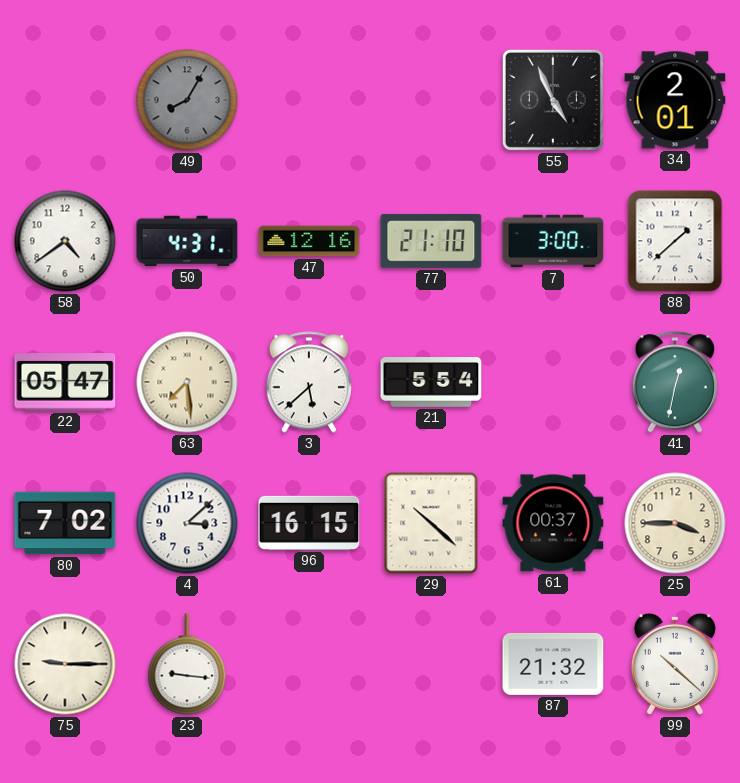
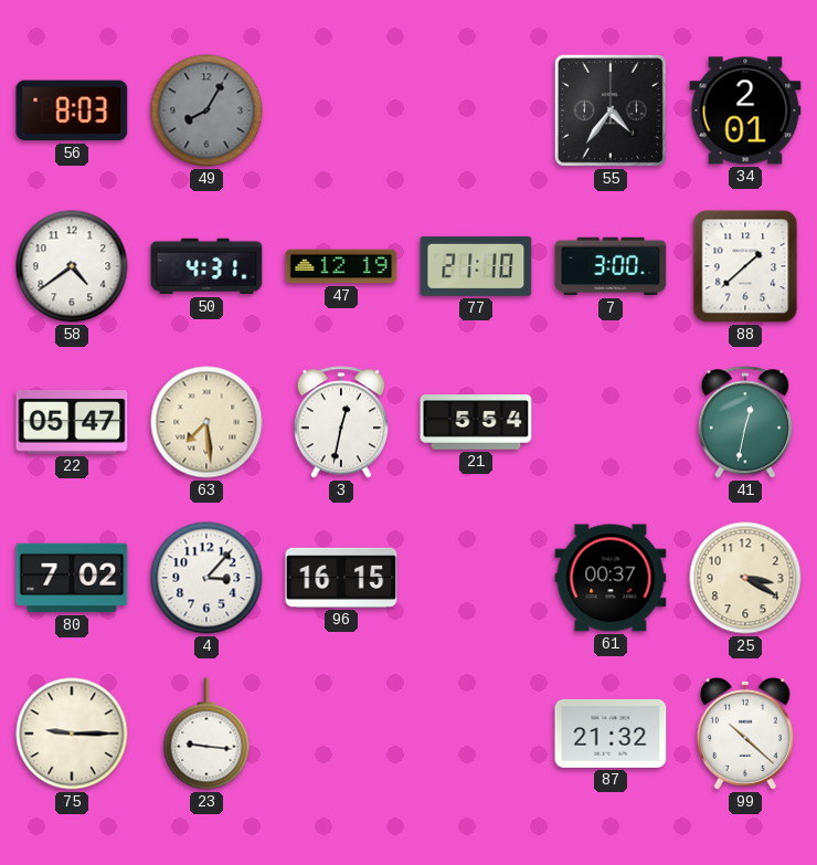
56: none -> 8:03
55: 4:56 -> 4:36
47: 12:16 -> 12:19
3: 5:38 -> 12:32
4: 3:08 -> 3:07
29: 10:22 -> none
25: 3:45 -> 3:20
